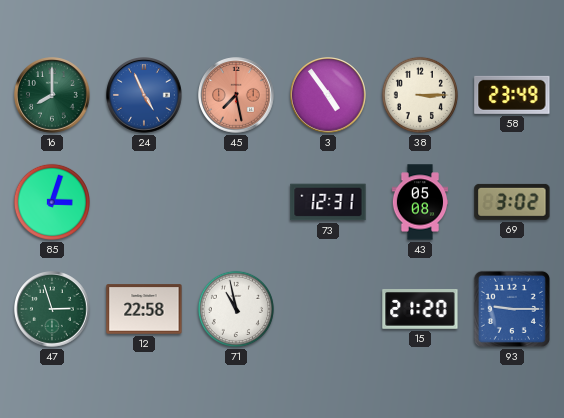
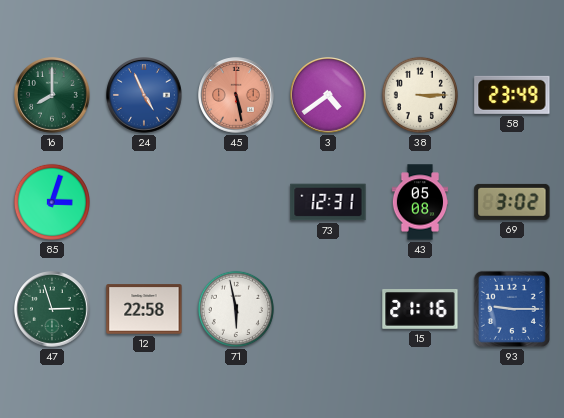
45: 7:28 -> 5:28
3: 4:54 -> 4:39
71: 10:58 -> 5:58
15: 21:20 -> 21:16
